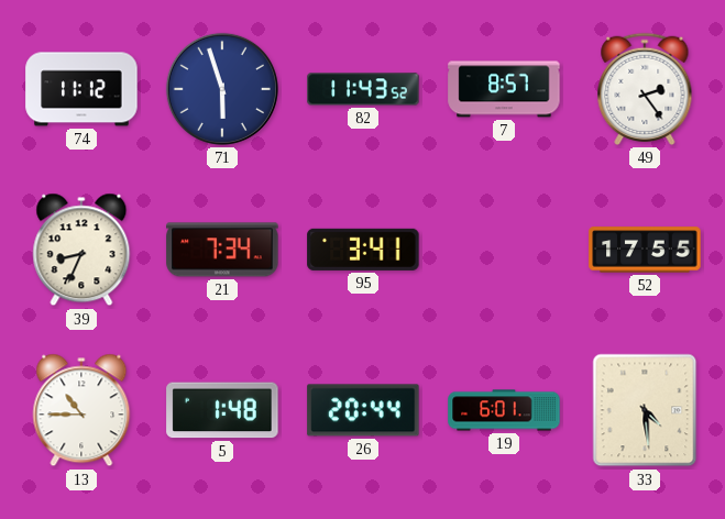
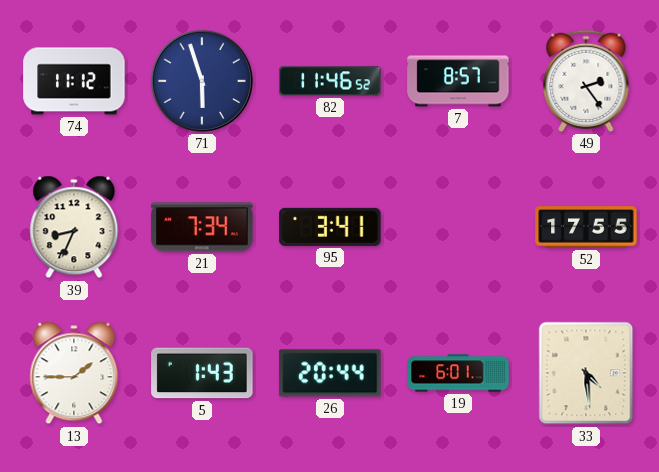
82: 11:43 -> 11:46
13: 10:45 -> 1:45
5: 1:48 -> 1:43
